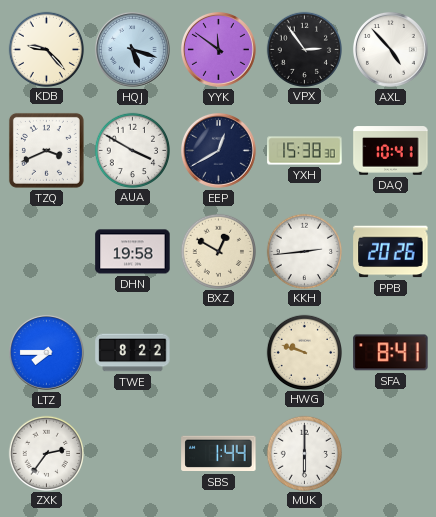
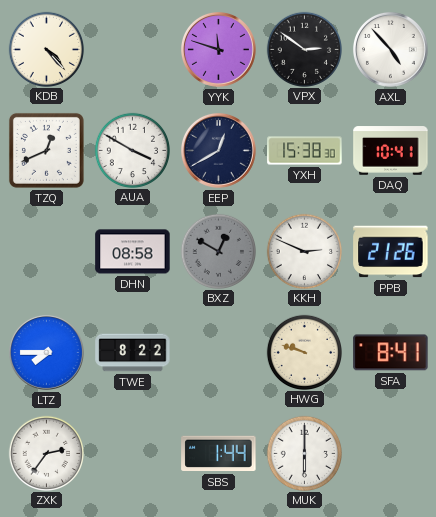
KDB: 9:23 -> 4:23
HQJ: 5:18 -> none
YYK: 11:51 -> 11:48
VPX: 2:54 -> 2:51
TZQ: 3:41 -> 12:41
DHN: 19:58 -> 08:58
BXZ dial: cream -> grey
KKH: 2:44 -> 2:49
PPB: 20:26 -> 21:26
